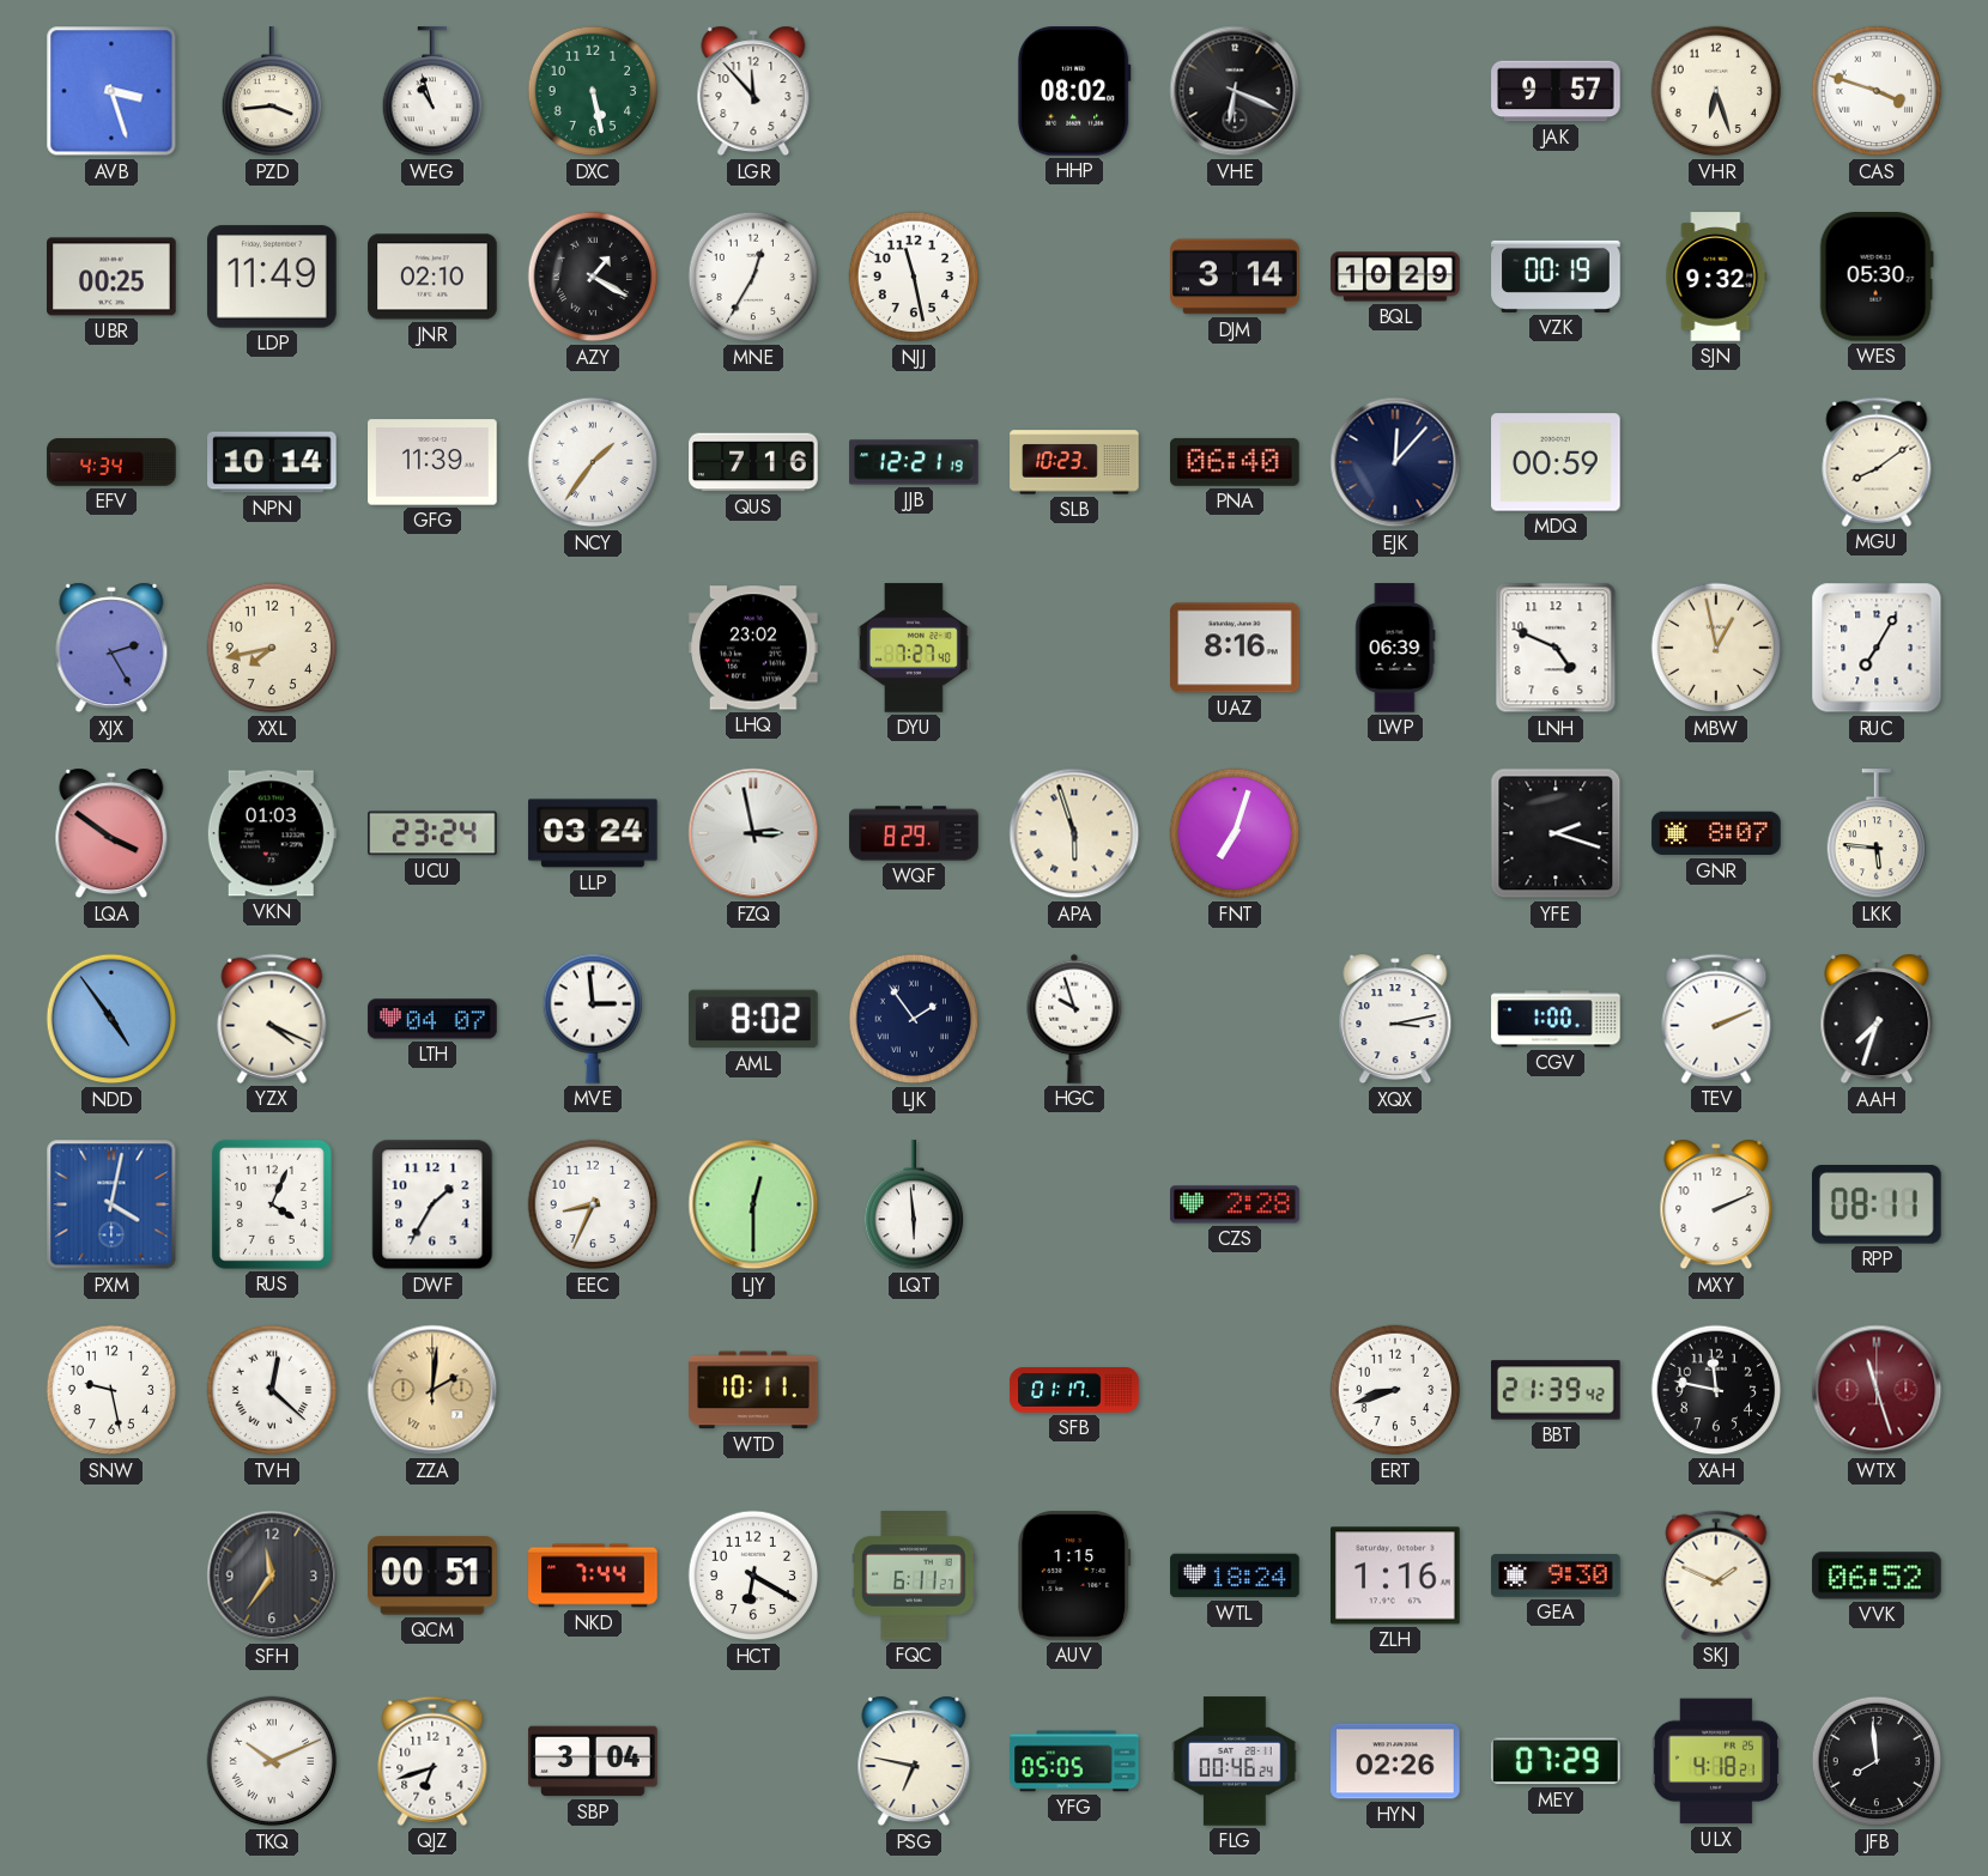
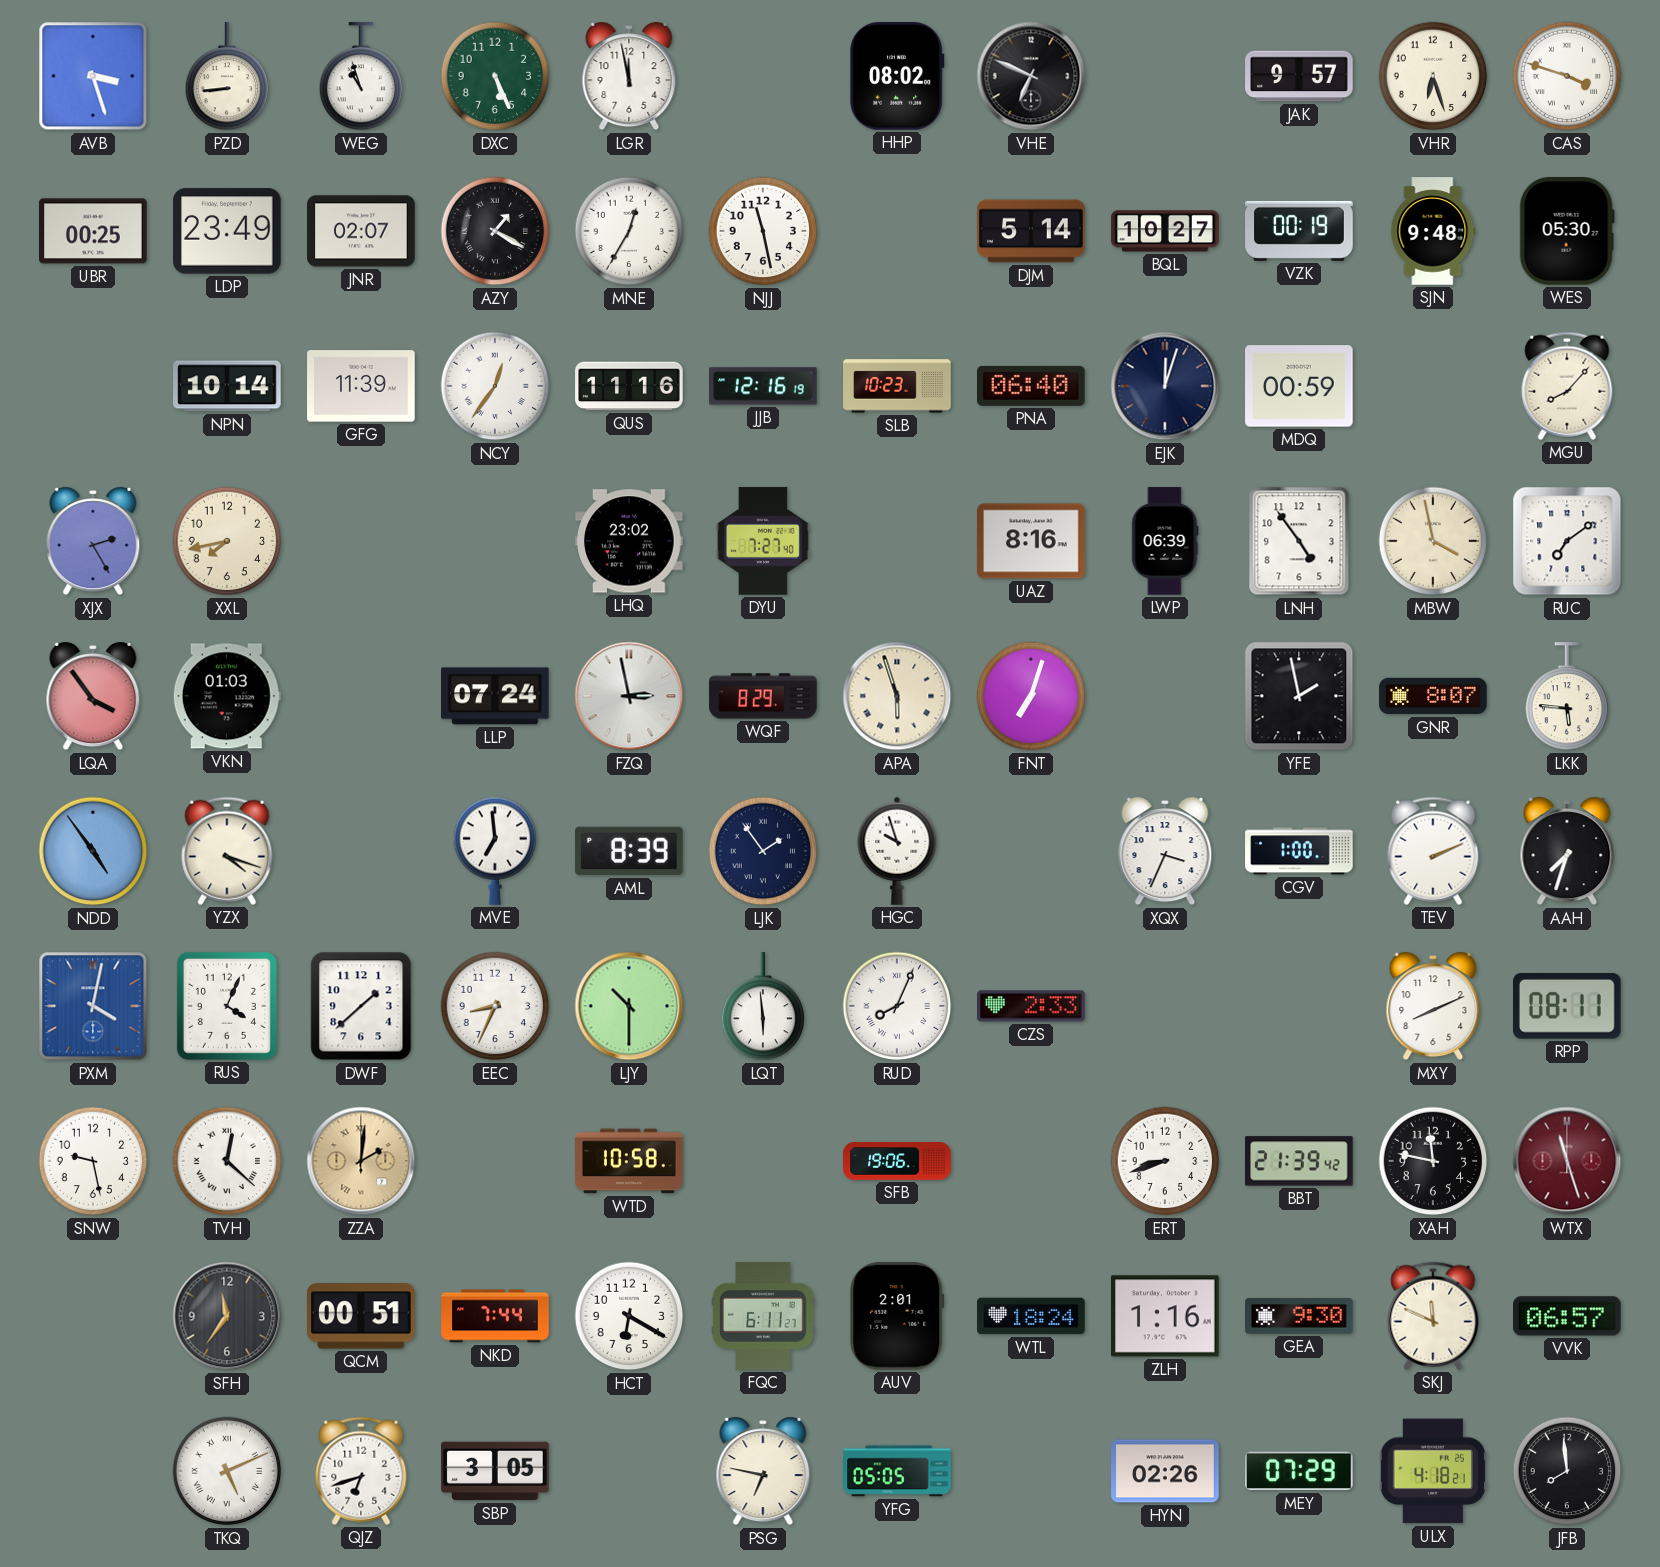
PZD: 3:44 -> 8:44
DXC: 5:28 -> 5:26
LGR: 11:53 -> 11:58
VHE: 6:19 -> 6:49
LDP: 11:49 -> 23:49
JNR: 02:10 -> 02:07
DJM: 3:14 -> 5:14
BQL: 10:29 -> 10:27
SJN: 9:32 -> 9:48
EFV: 4:34 -> none
NCY: 1:36 -> 12:36
QUS: 7:16 -> 11:16
JJB: 12:21 -> 12:16
EJK: 12:07 -> 12:03
MGU: 8:09 -> 8:07
LNH: 4:49 -> 4:54
MBW: 12:58 -> 3:58
RUC: 7:05 -> 7:09
LQA: 3:51 -> 3:54
UCU: 23:24 -> none
LLP: 03:24 -> 07:24
YFE: 2:18 -> 1:58
YZX: 4:19 -> 4:18
LTH: 04:07 -> none
MVE: 2:59 -> 6:59
AML: 8:02 -> 8:39
XQX: 3:13 -> 3:34
DWF: 1:35 -> 1:38
LJY: 12:30 -> 10:30
RUD: none -> 8:04
CZS: 2:28 -> 2:33
MXY: 2:11 -> 8:11
WTD: 10:11 -> 10:58
SFB: 01:17 -> 19:06
AUV: 1:15 -> 2:01
SKJ: 1:49 -> 11:49
VVK: 06:52 -> 06:57
TKQ: 10:11 -> 5:11
SBP: 3:04 -> 3:05
FLG: 00:46 -> none
